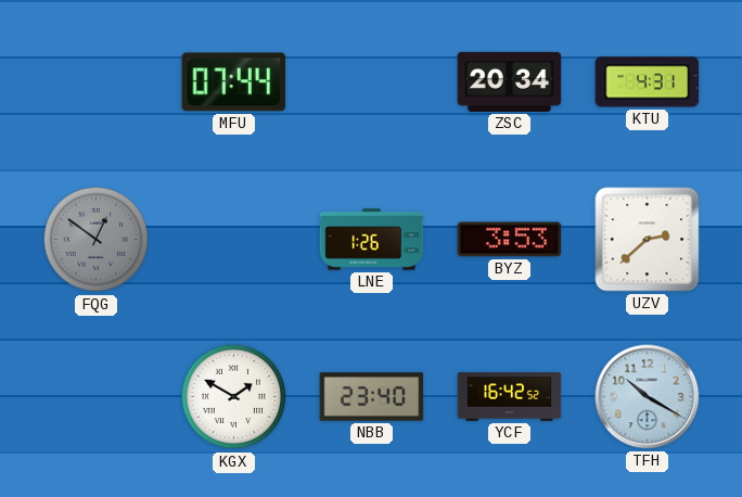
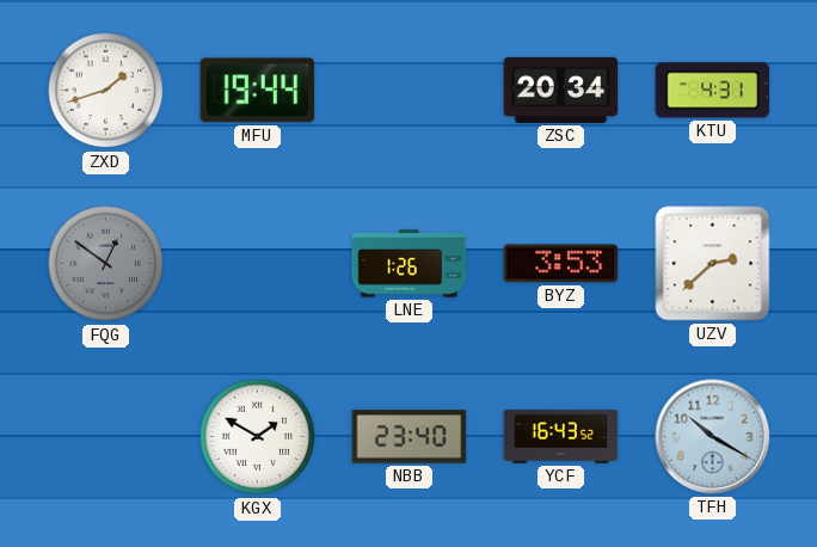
ZXD: none -> 1:42
MFU: 07:44 -> 19:44
YCF: 16:42 -> 16:43
